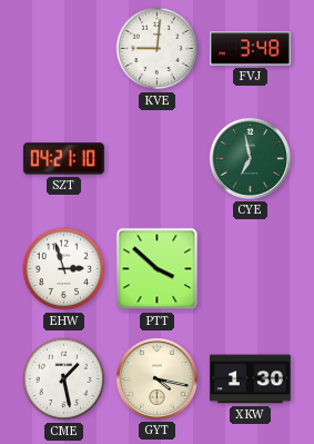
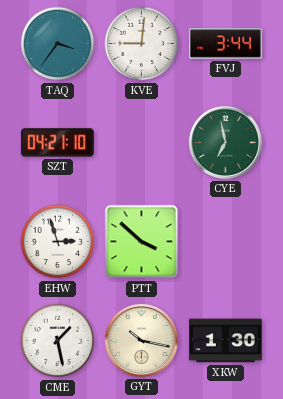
TAQ: none -> 3:36
FVJ: 3:48 -> 3:44
GYT: 4:17 -> 10:17
